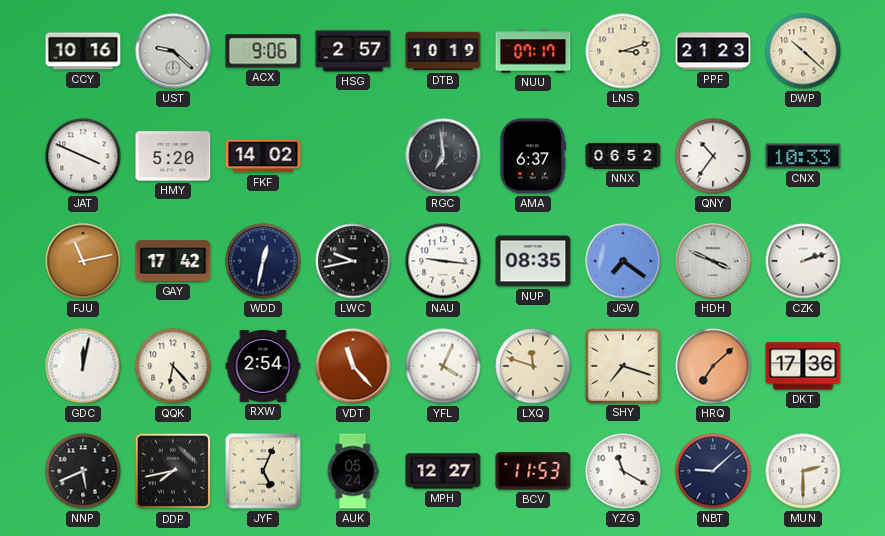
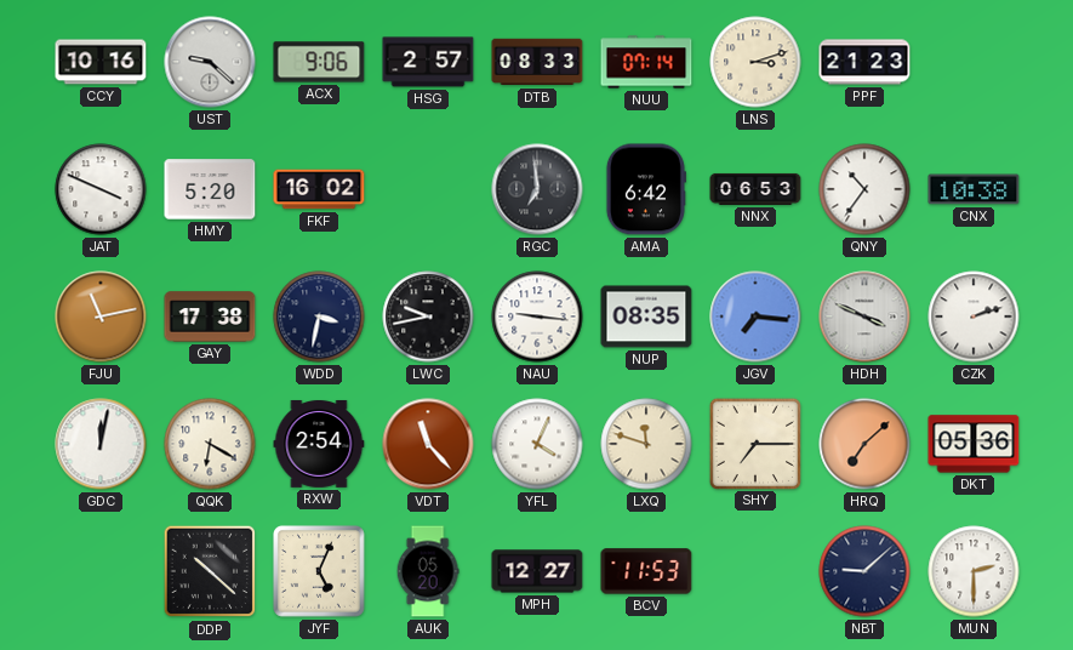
DTB: 10:19 -> 08:33
NUU: 07:17 -> 07:14
DWP: 10:22 -> none
FKF: 14:02 -> 16:02
AMA: 6:37 -> 6:42
NNX: 06:52 -> 06:53
CNX: 10:33 -> 10:38
GAY: 17:42 -> 17:38
WDD: 12:32 -> 3:32
JGV: 7:21 -> 7:16
QQK: 6:23 -> 6:20
SHY: 7:18 -> 7:15
DKT: 17:36 -> 05:36
NNP: 5:41 -> none
DDP: 7:43 -> 10:22
AUK: 05:24 -> 05:20
YZG: 11:20 -> none
